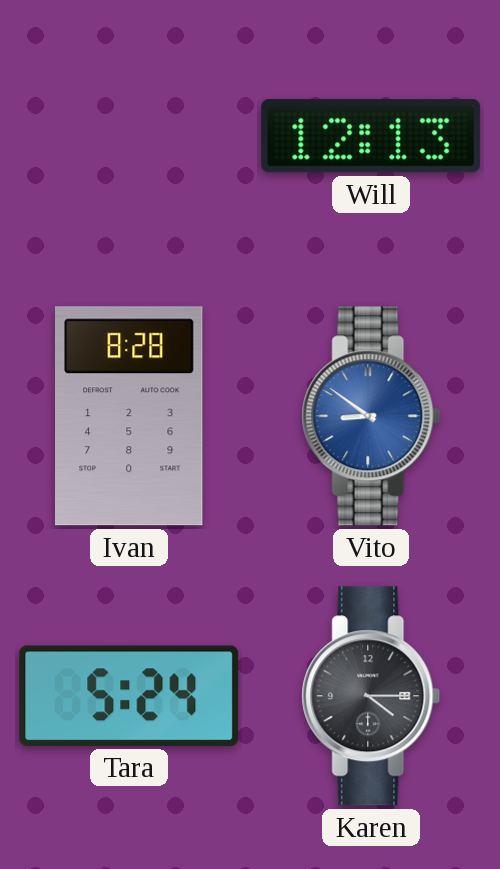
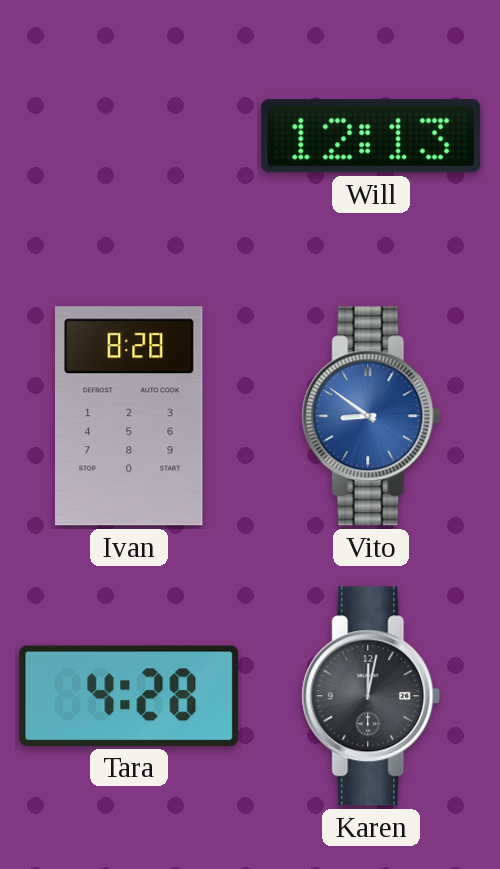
Tara: 5:24 -> 4:28
Karen: 4:15 -> 12:02
